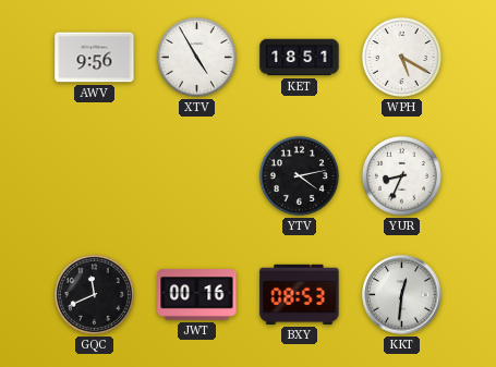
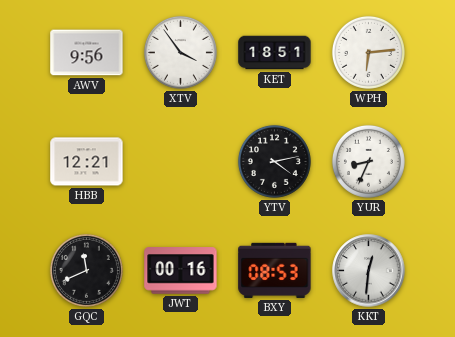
XTV: 4:55 -> 3:54
WPH: 5:20 -> 6:14
HBB: none -> 12:21
